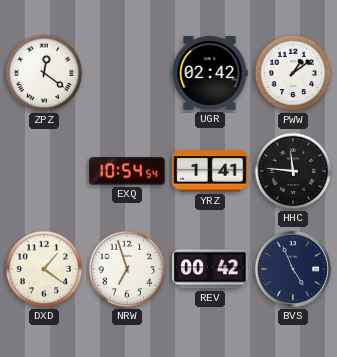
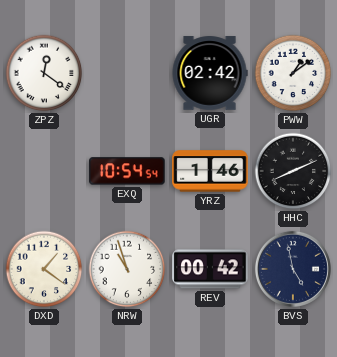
YRZ: 1:41 -> 1:46
HHC: 11:46 -> 8:11
NRW: 6:57 -> 10:57
BVS: 4:56 -> 4:58
